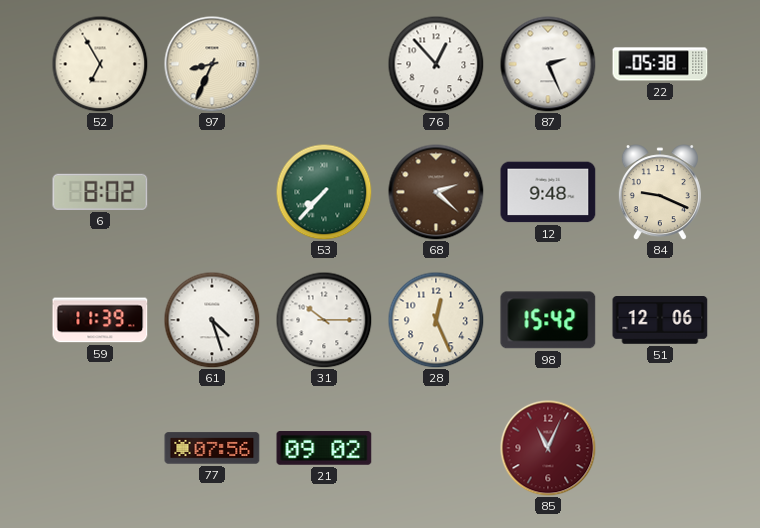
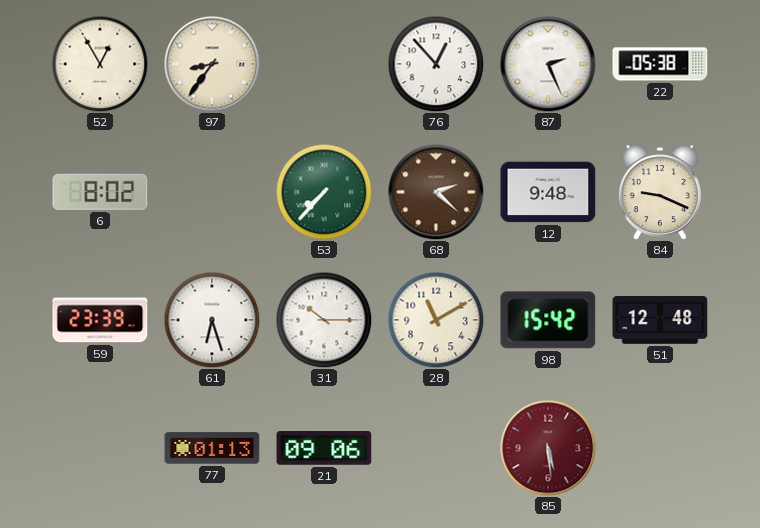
52: 6:55 -> 12:55
97: 8:34 -> 8:36
59: 11:39 -> 23:39
61: 4:27 -> 6:27
28: 12:26 -> 11:10
51: 12:06 -> 12:48
77: 07:56 -> 01:13
21: 09:02 -> 09:06
85: 11:04 -> 5:29
